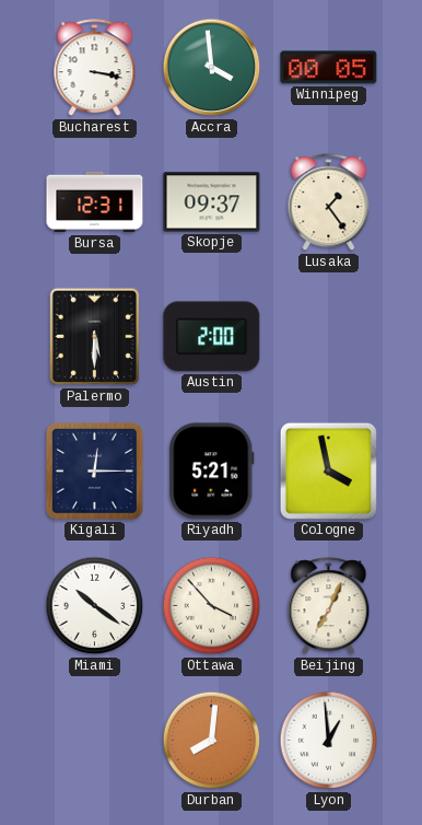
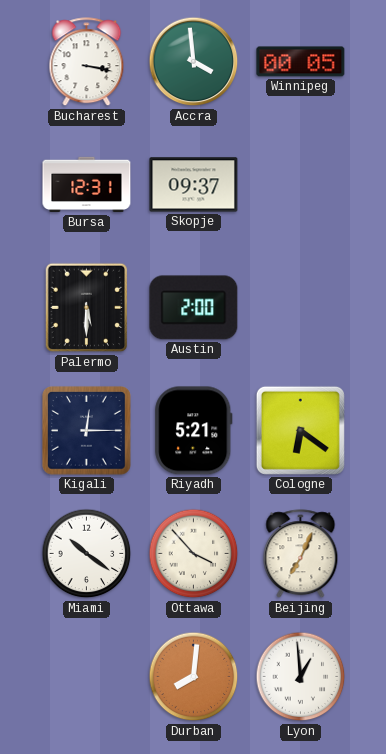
Lusaka: 1:24 -> none
Cologne: 3:58 -> 6:21
